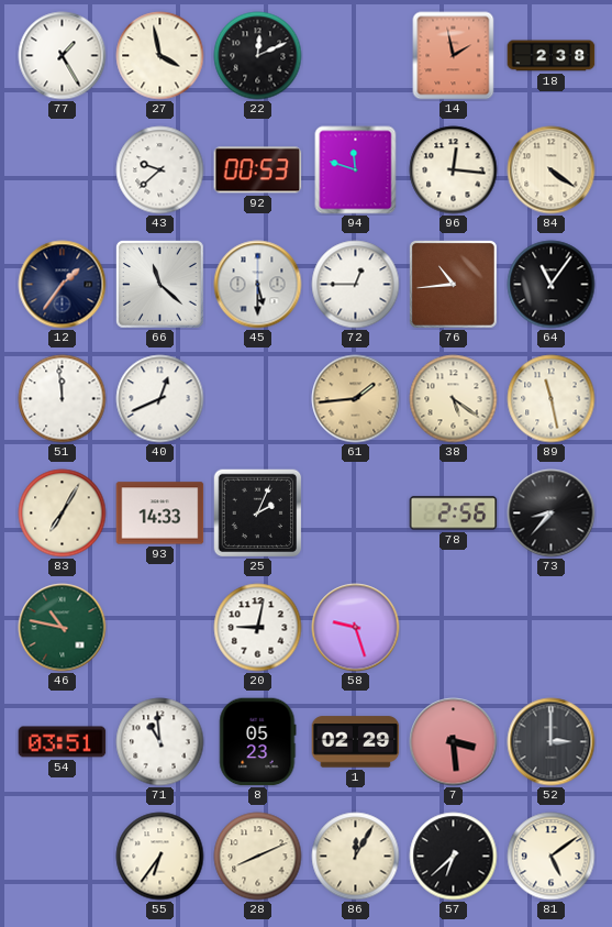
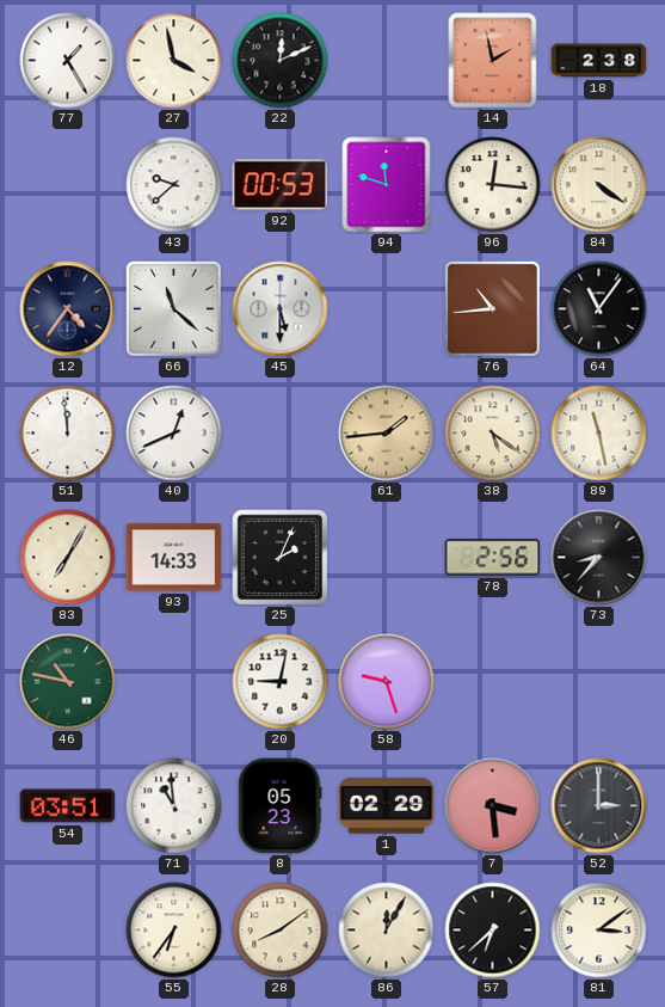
12: 1:36 -> 4:36
72: 12:45 -> none
28: 8:11 -> 8:09
81: 5:09 -> 3:09
